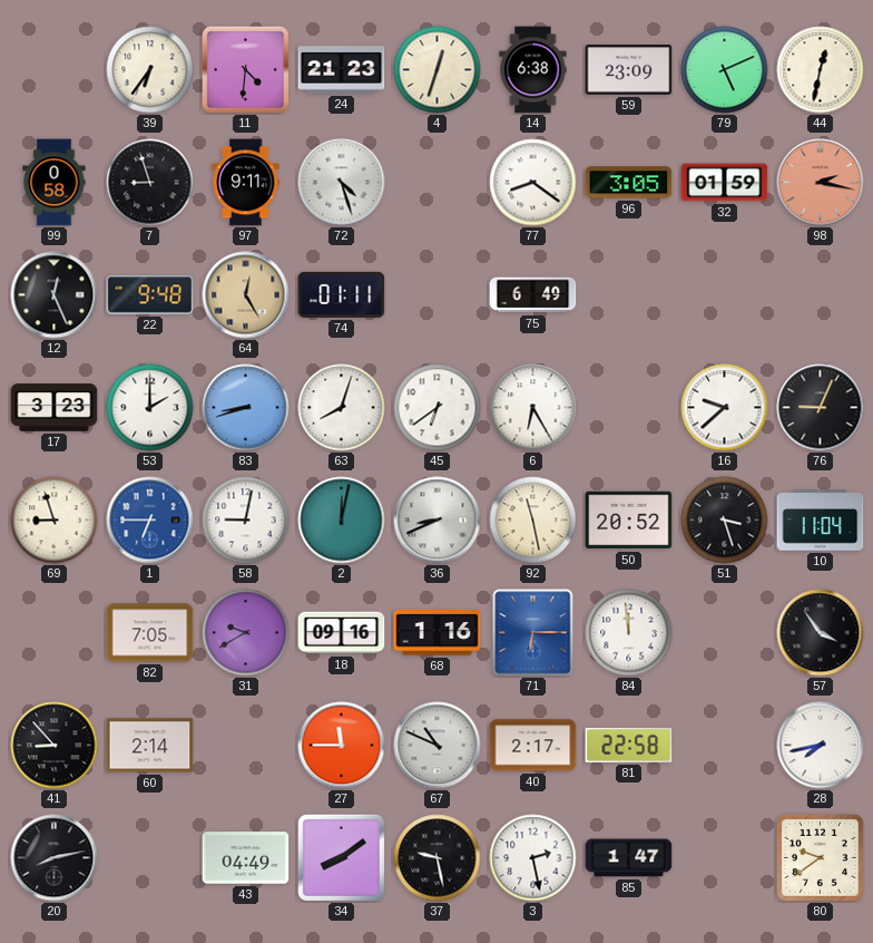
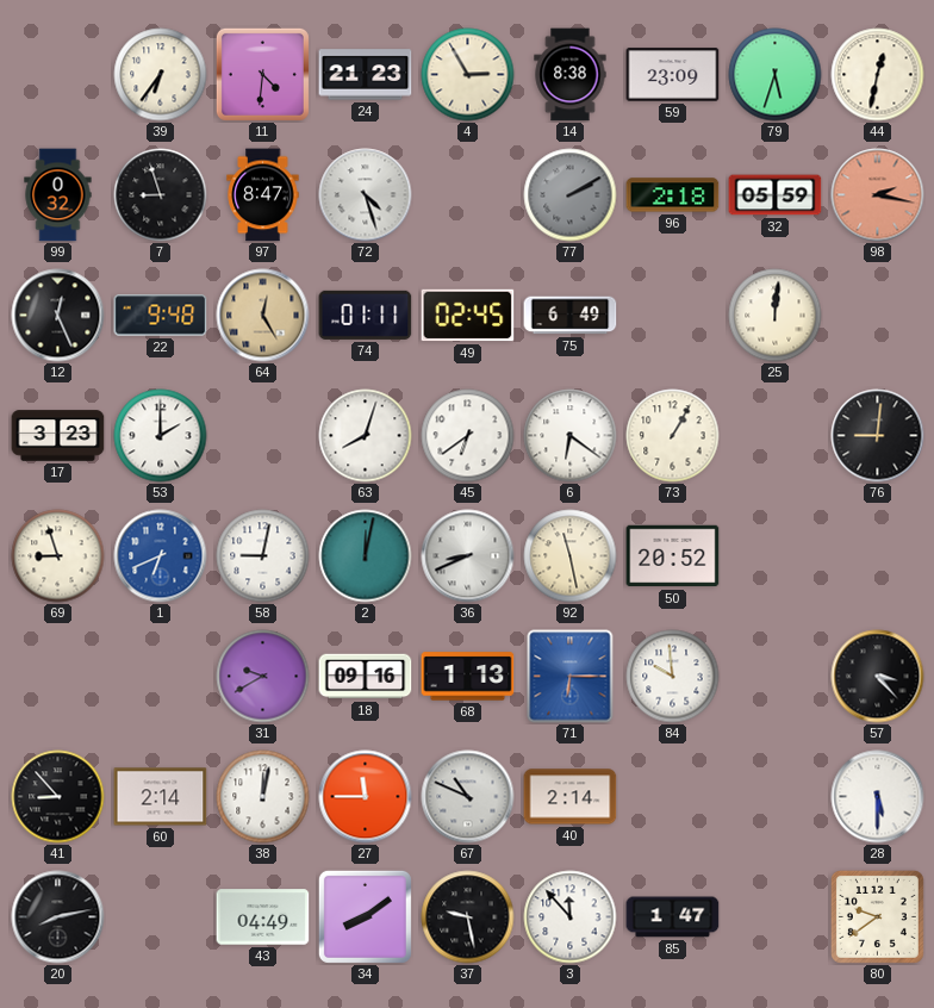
4: 12:33 -> 2:55
14: 6:38 -> 8:38
79: 5:11 -> 5:33
99: 0:58 -> 0:32
97: 9:11 -> 8:47
77: 8:21 -> 2:10
77 dial: white -> grey
96: 3:05 -> 2:18
32: 01:59 -> 05:59
49: none -> 02:45
25: none -> 12:01
83: 8:42 -> none
6: 6:25 -> 6:21
73: none -> 1:05
16: 9:38 -> none
76: 9:04 -> 9:01
1: 6:45 -> 6:41
51: 3:27 -> none
10: 11:04 -> none
82: 7:05 -> none
68: 1:16 -> 1:13
84: 11:59 -> 9:59
57: 3:54 -> 3:23
38: none -> 12:02
40: 2:17 -> 2:14
81: 22:58 -> none
28: 7:43 -> 5:30
3: 2:28 -> 11:53
